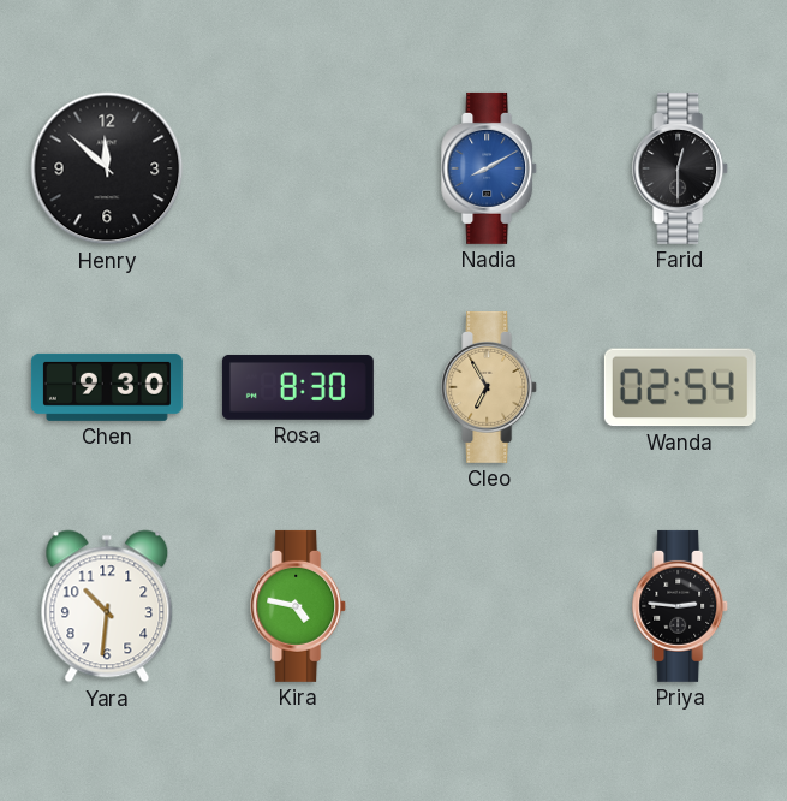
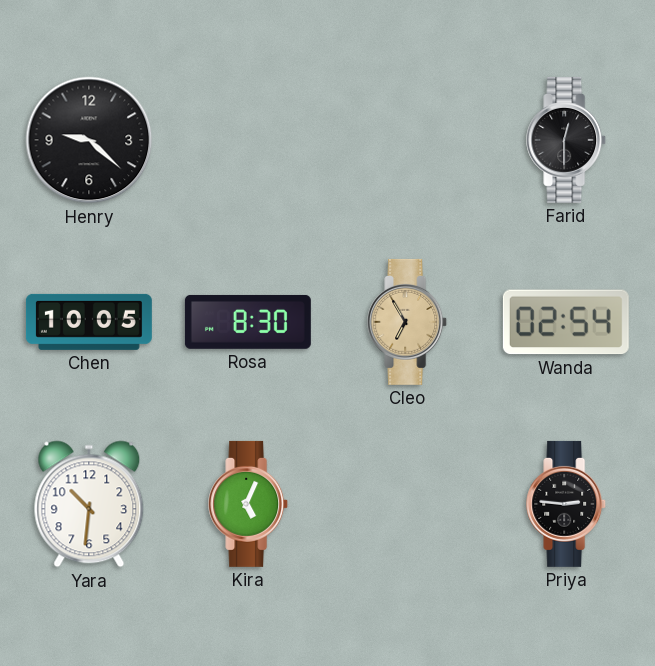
Henry: 11:52 -> 9:22
Nadia: 8:10 -> none
Chen: 9:30 -> 10:05
Kira: 4:47 -> 5:04
